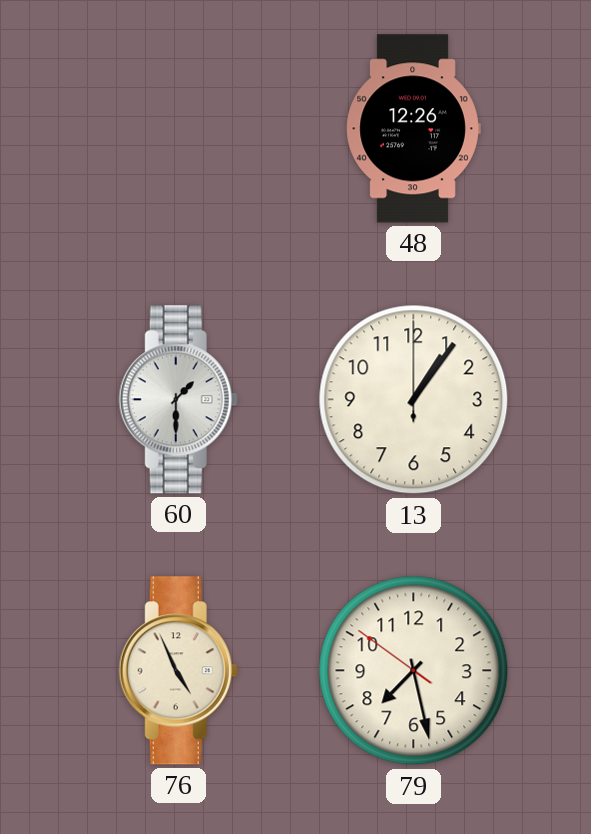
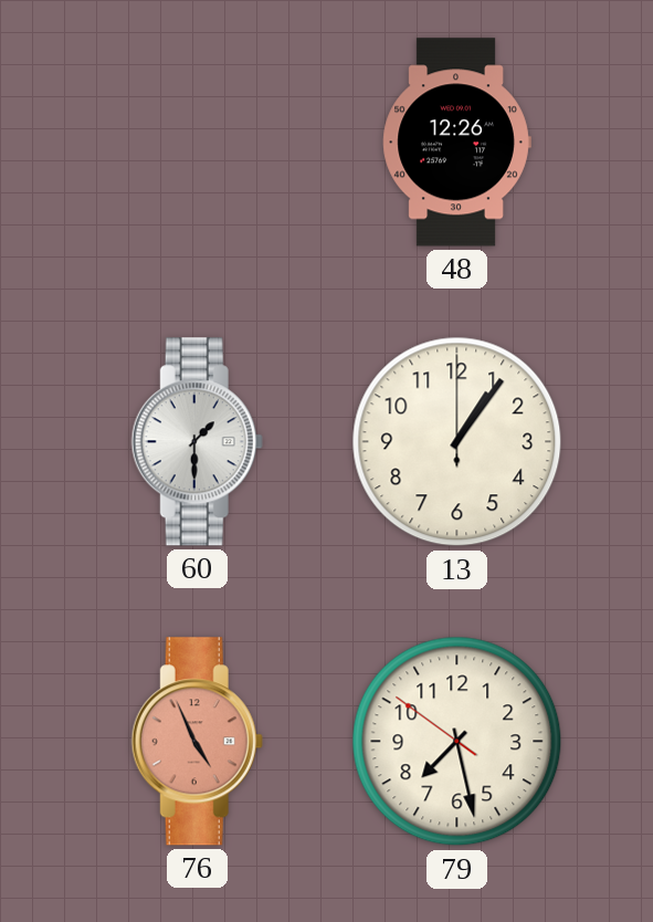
76 dial: cream -> salmon
